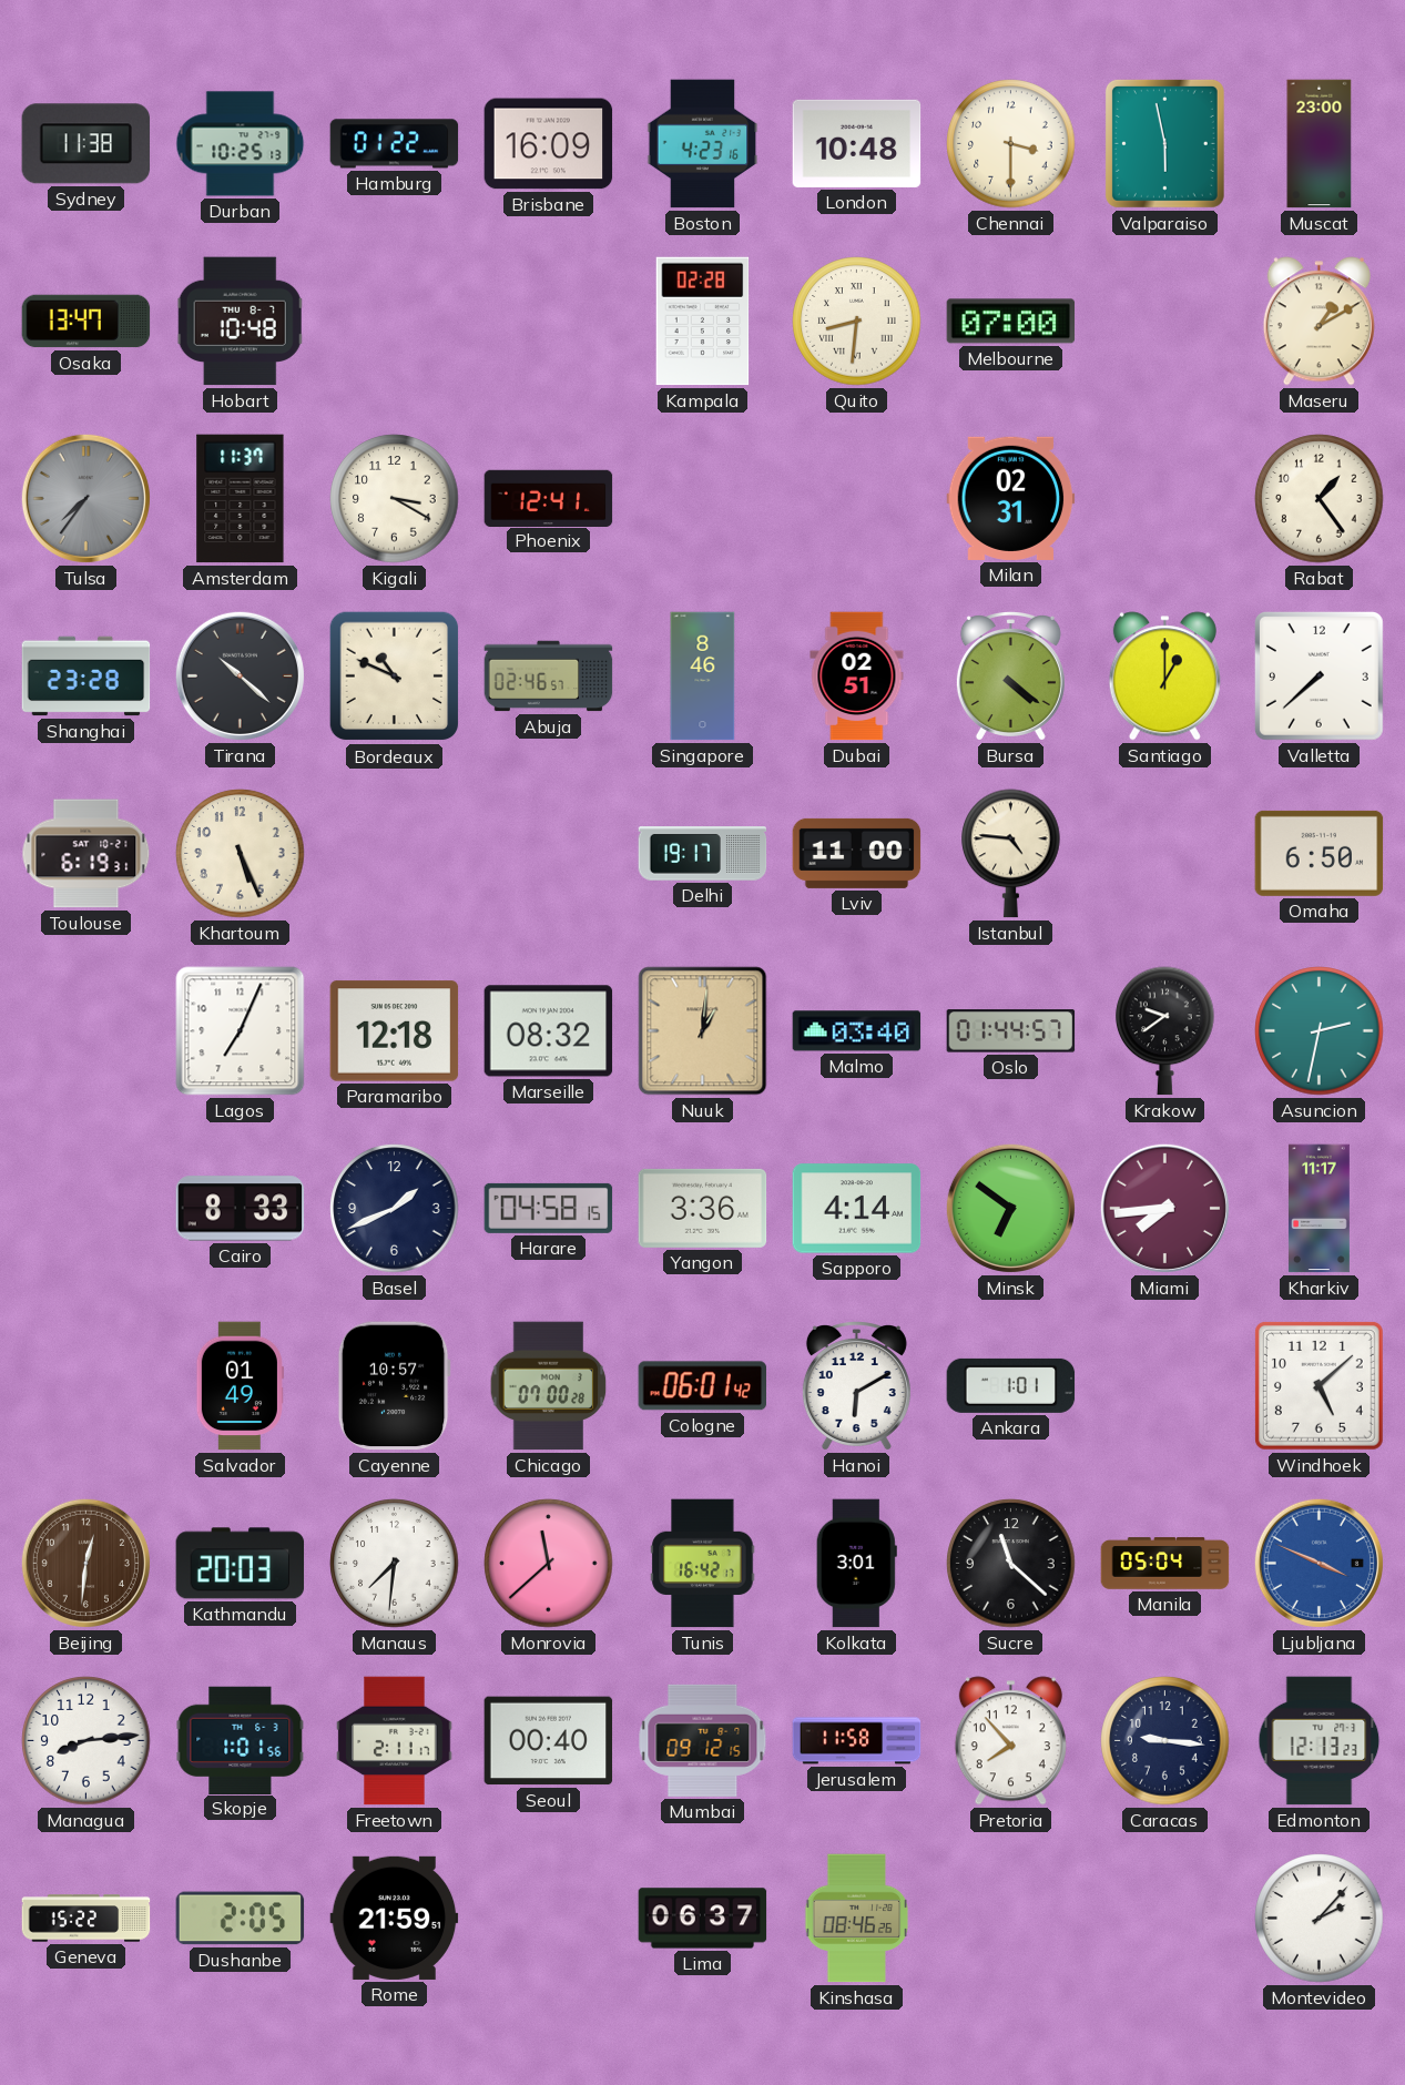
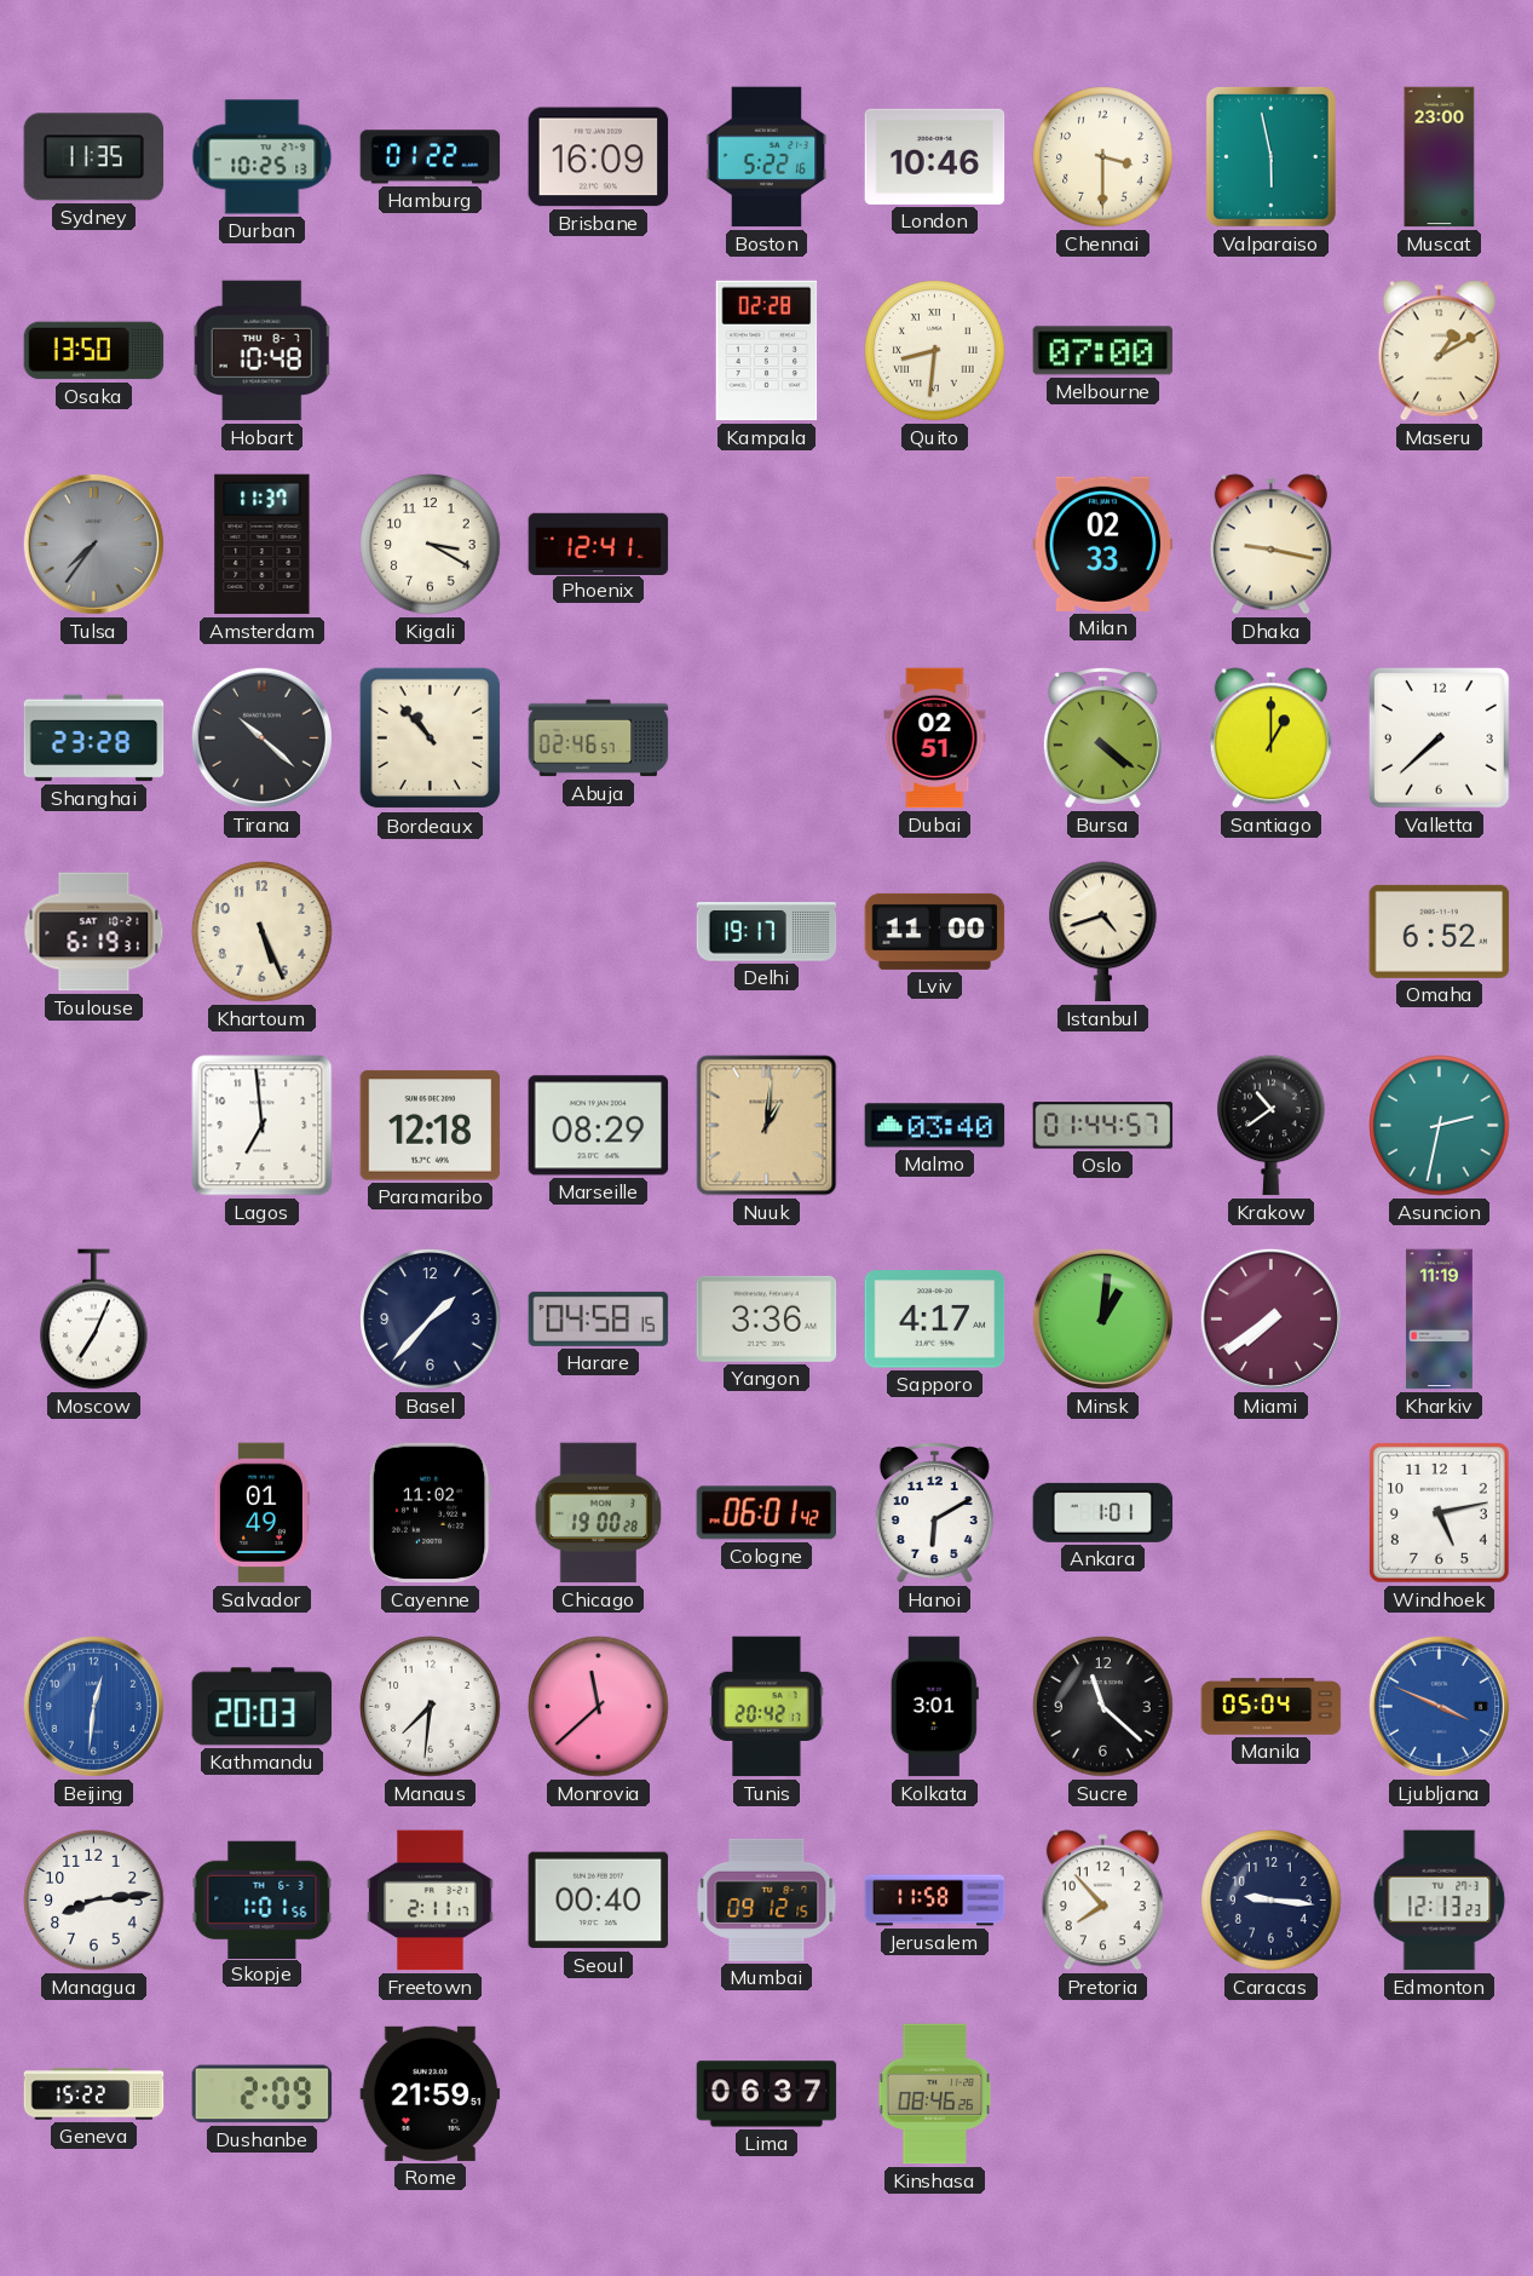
Sydney: 11:38 -> 11:35
Boston: 4:23 -> 5:22
London: 10:48 -> 10:46
Osaka: 13:47 -> 13:50
Milan: 02:31 -> 02:33
Dhaka: none -> 9:17
Rabat: 1:24 -> none
Bordeaux: 10:49 -> 10:53
Singapore: 8:46 -> none
Istanbul: 4:46 -> 4:42
Omaha: 6:50 -> 6:52
Lagos: 7:04 -> 6:59
Marseille: 08:32 -> 08:29
Krakow: 9:39 -> 10:39
Moscow: none -> 7:04
Cairo: 8:33 -> none
Basel: 1:41 -> 1:37
Sapporo: 4:14 -> 4:17
Minsk: 6:51 -> 1:01
Miami: 7:44 -> 7:39
Kharkiv: 11:17 -> 11:19
Cayenne: 10:57 -> 11:02
Chicago: 07:00 -> 19:00
Windhoek: 5:08 -> 5:13
Beijing dial: brown -> blue
Tunis: 16:42 -> 20:42
Dushanbe: 2:05 -> 2:09
Montevideo: 2:07 -> none
